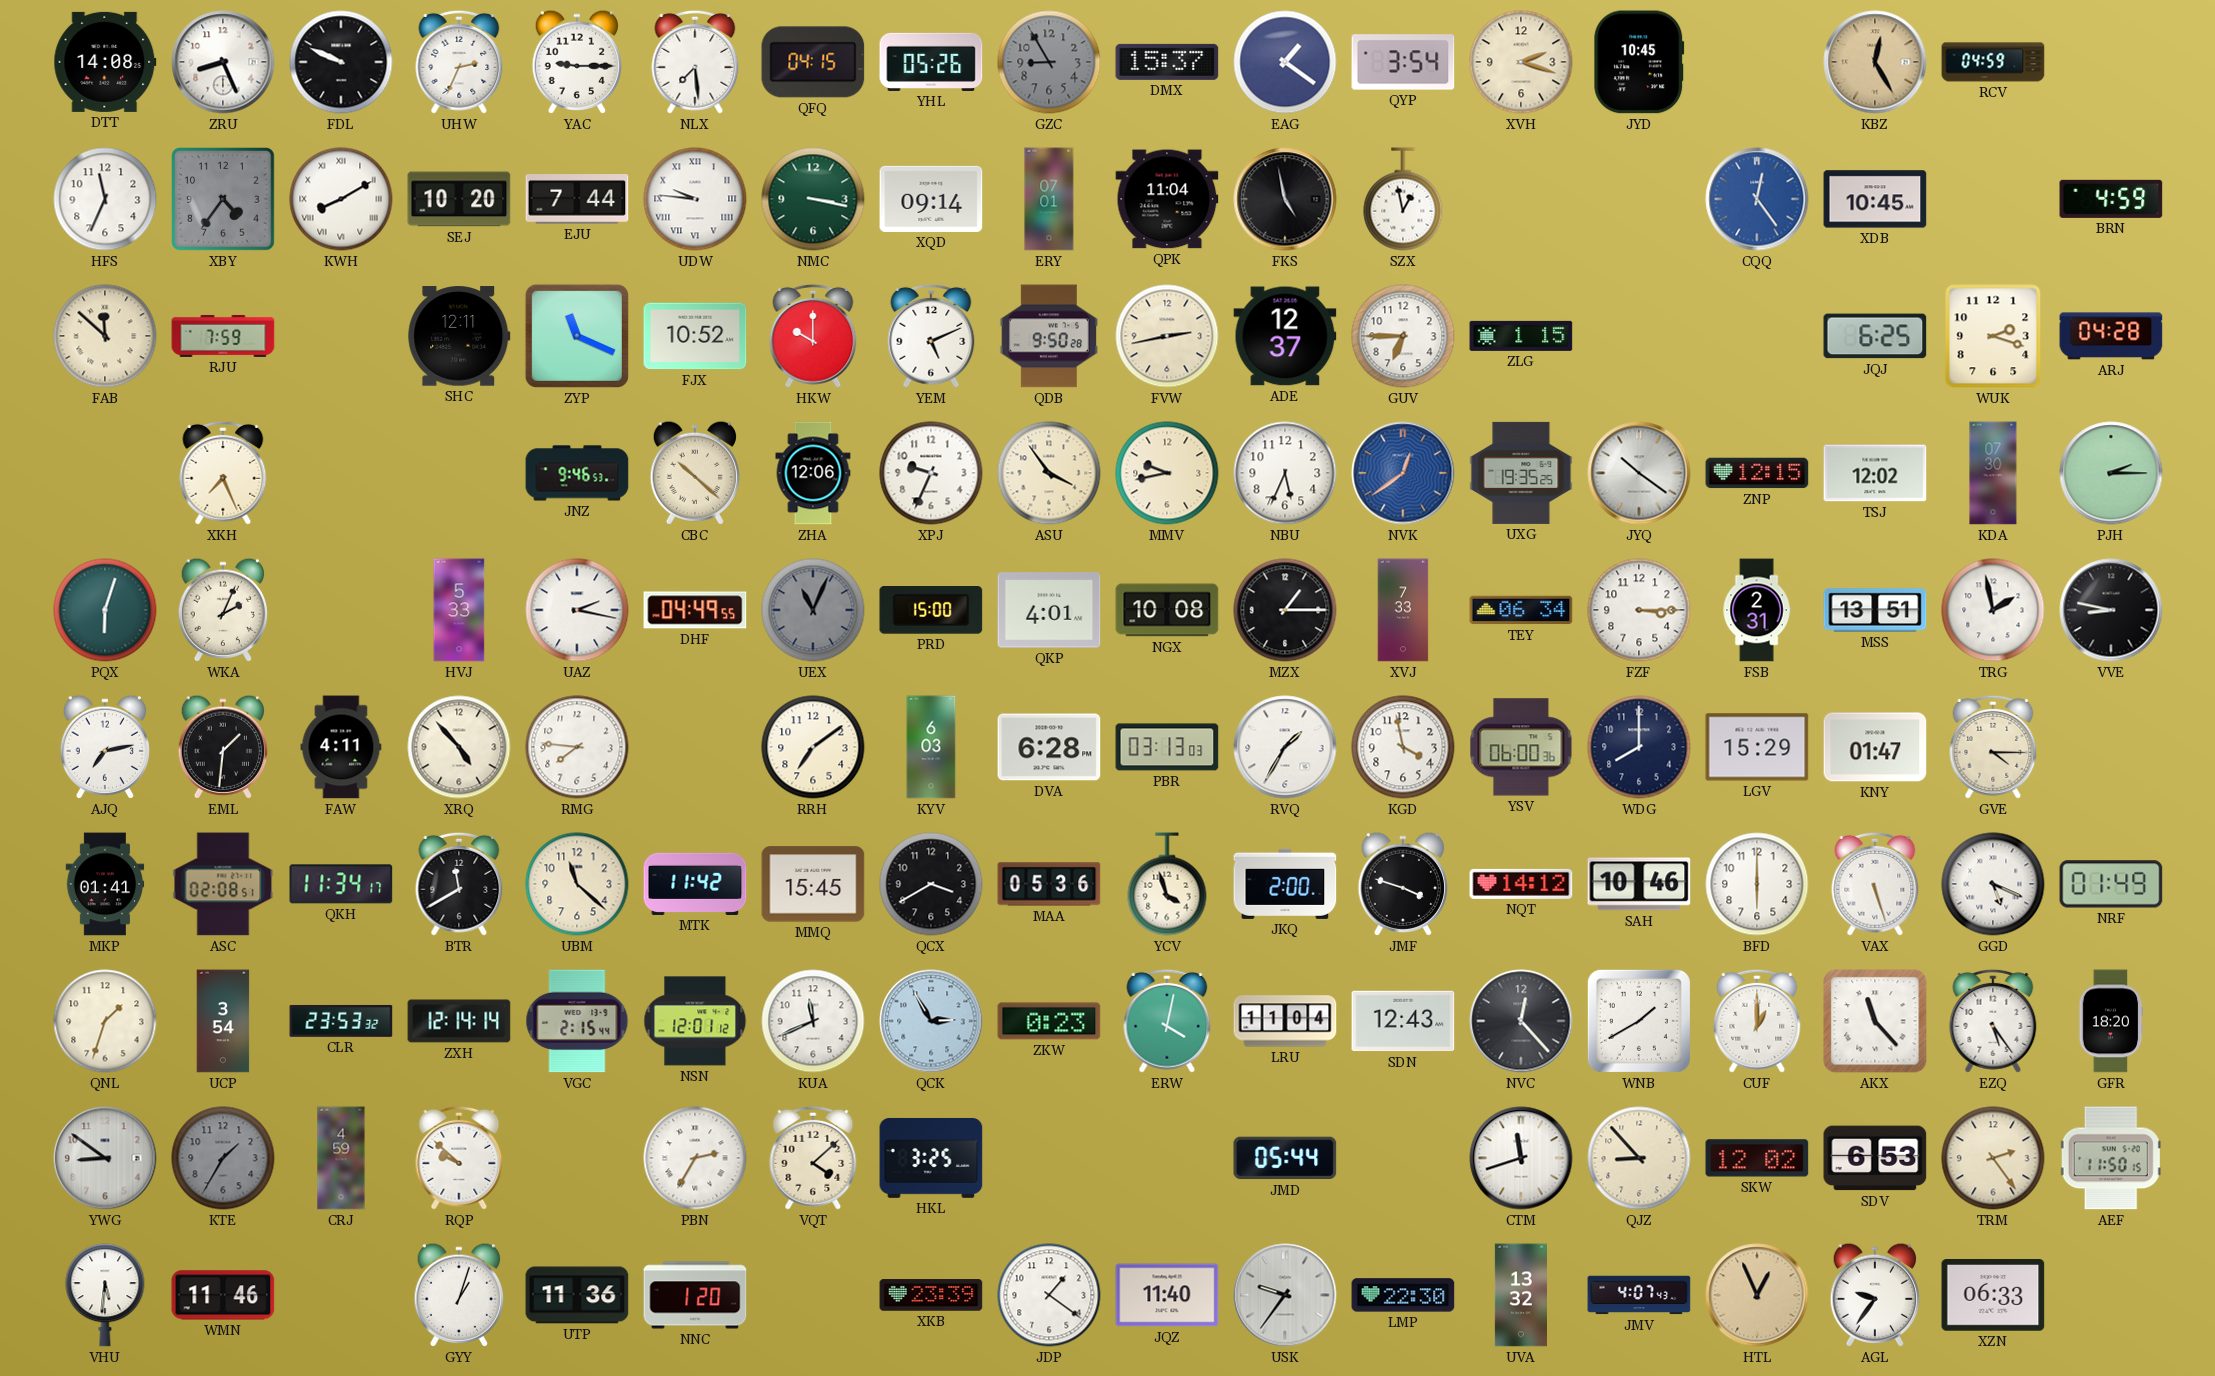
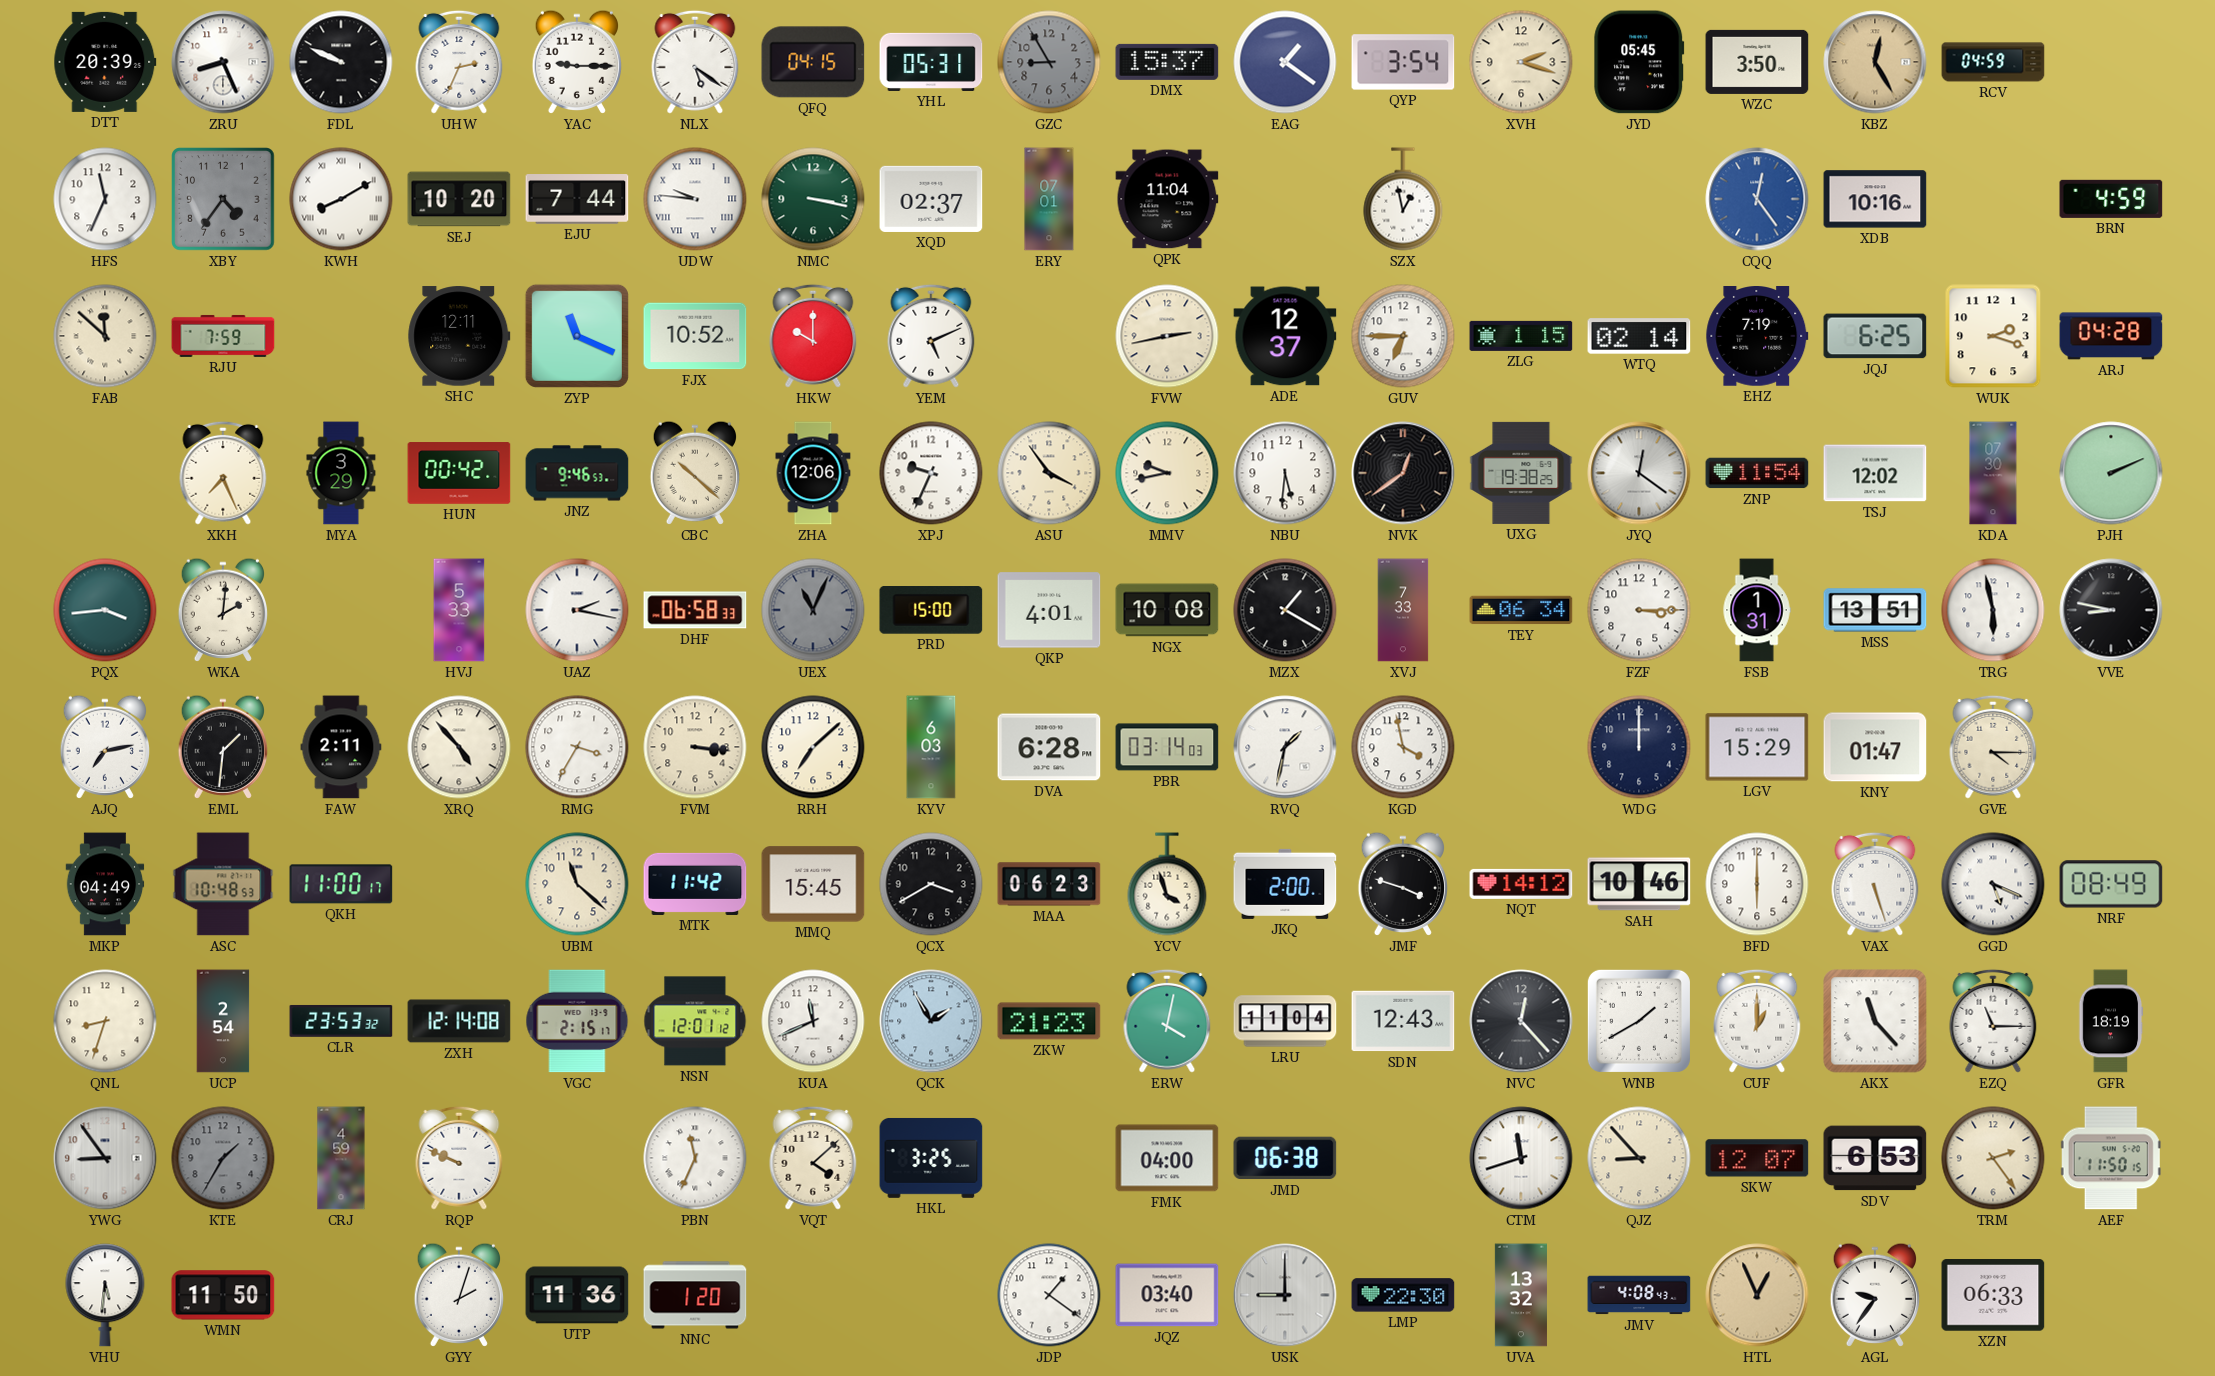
DTT: 14:08 -> 20:39
NLX: 7:29 -> 5:21
YHL: 05:26 -> 05:31
JYD: 10:45 -> 05:45
WZC: none -> 3:50
XQD: 09:14 -> 02:37
FKS: 4:58 -> none
XDB: 10:45 -> 10:16
QDB: 9:50 -> none
WTQ: none -> 02:14
EHZ: none -> 7:19
MYA: none -> 3:29
HUN: none -> 00:42
NBU: 5:34 -> 5:31
NVK dial: blue -> black
UXG: 19:35 -> 19:38
JYQ: 10:21 -> 12:21
ZNP: 12:15 -> 11:54
PJH: 2:15 -> 2:11
PQX: 6:03 -> 3:44
WKA: 2:04 -> 2:01
DHF: 04:49 -> 06:58
MZX: 1:15 -> 1:20
FSB: 2:31 -> 1:31
TRG: 1:58 -> 5:58
FAW: 4:11 -> 2:11
RMG: 7:46 -> 3:35
FVM: none -> 3:16
RRH: 7:09 -> 7:08
PBR: 03:13 -> 03:14
RVQ: 1:35 -> 1:32
YSV: 06:00 -> none
WDG: 8:00 -> 12:00
MKP: 01:41 -> 04:49
ASC: 02:08 -> 10:48
QKH: 11:34 -> 11:00
BTR: 11:40 -> none
MAA: 05:36 -> 06:23
NRF: 01:49 -> 08:49
QNL: 1:33 -> 8:33
UCP: 3:54 -> 2:54
ZXH: 12:14:14 -> 12:14:08
VGC: 2:15:44 -> 2:15:17
QCK: 2:55 -> 1:55
ZKW: 0:23 -> 21:23
EZQ: 5:24 -> 11:15
GFR: 18:20 -> 18:19
YWG: 8:51 -> 8:54
RQP: 9:52 -> 9:49
PBN: 2:35 -> 11:34
FMK: none -> 04:00
JMD: 05:44 -> 06:38
SKW: 12:02 -> 12:07
WMN: 11:46 -> 11:50
GYY: 1:03 -> 2:03
XKB: 23:39 -> none
JQZ: 11:40 -> 03:40
USK: 9:36 -> 9:00
JMV: 4:07 -> 4:08
